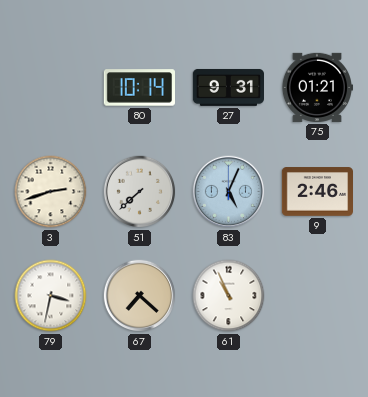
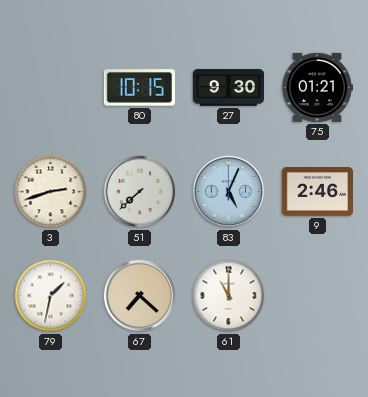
80: 10:14 -> 10:15
27: 9:31 -> 9:30
79: 3:32 -> 1:32
61: 10:56 -> 11:00
